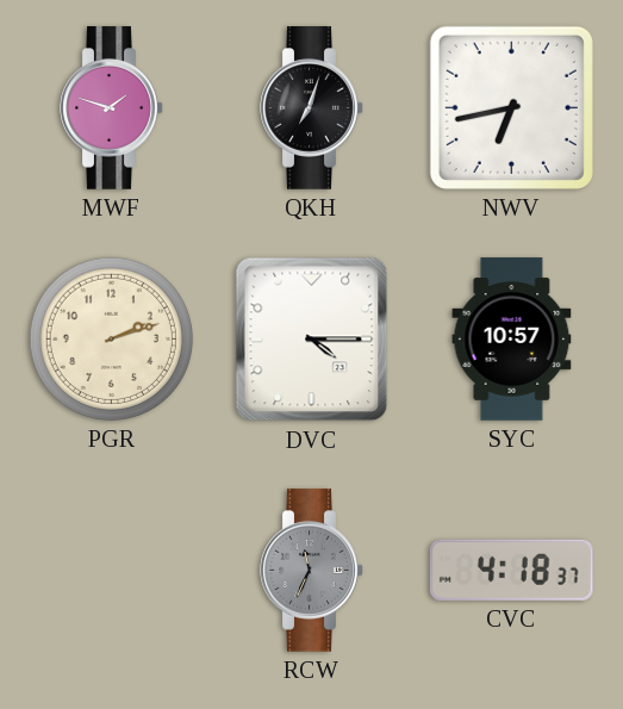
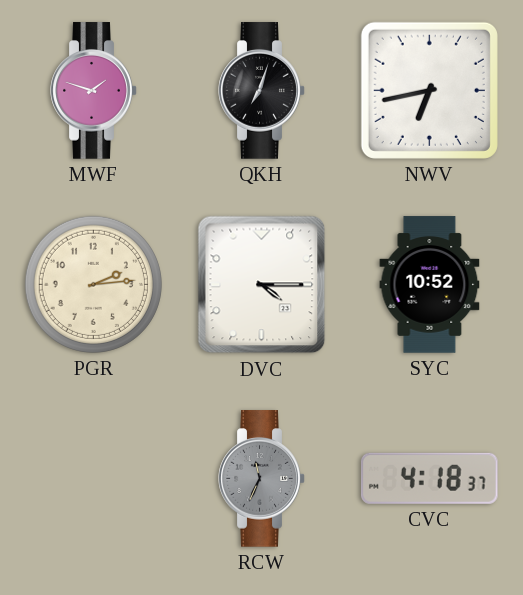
PGR: 2:12 -> 2:14
SYC: 10:57 -> 10:52
